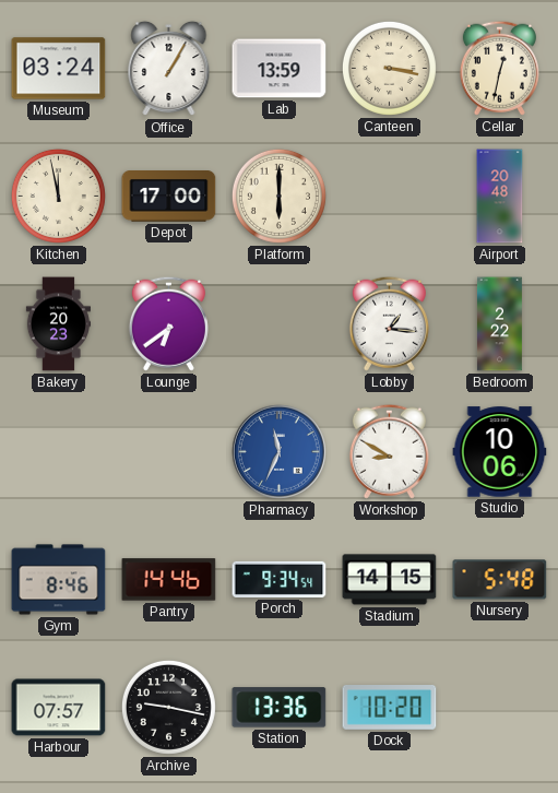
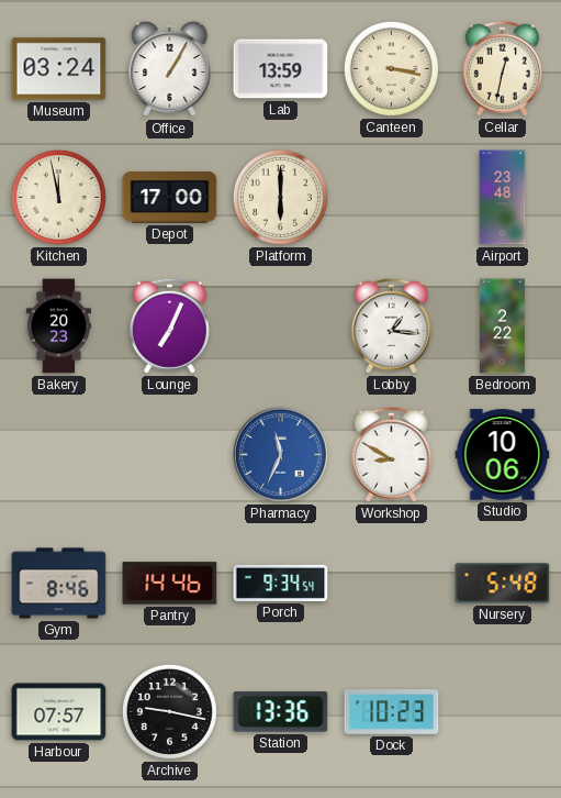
Airport: 20:48 -> 23:48
Lounge: 6:39 -> 7:04
Stadium: 14:15 -> none
Dock: 10:20 -> 10:23
